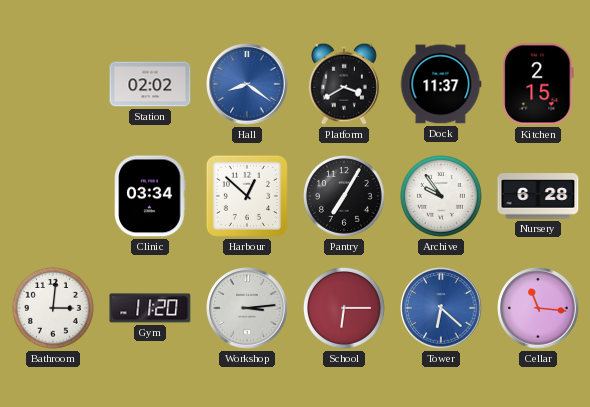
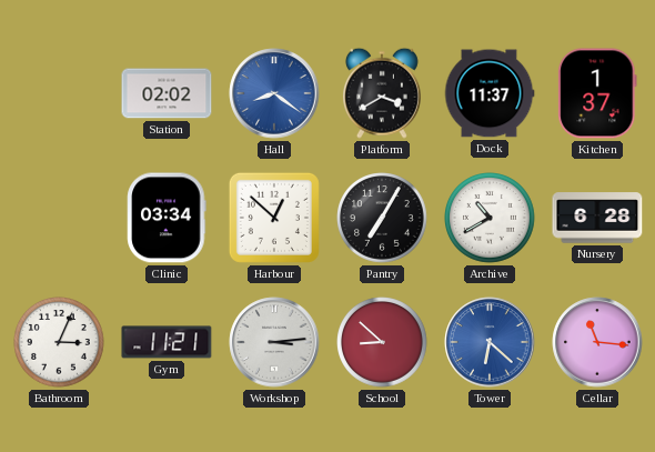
Kitchen: 2:15 -> 1:37
Archive: 9:54 -> 10:40
Bathroom: 3:01 -> 3:04
Gym: 11:20 -> 11:21
School: 6:15 -> 8:52
